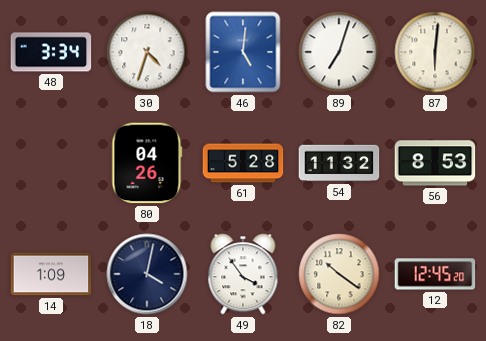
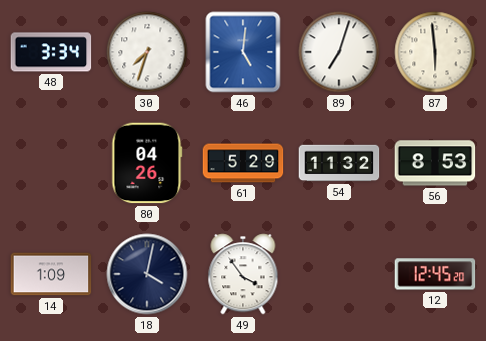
30: 4:33 -> 7:33
87: 6:01 -> 5:59
61: 5:28 -> 5:29
82: 10:21 -> none
